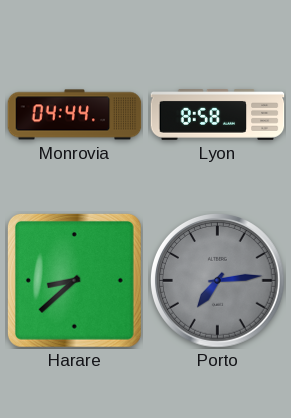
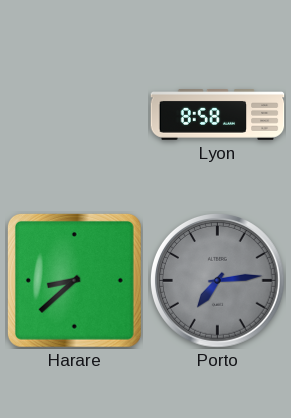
Monrovia: 04:44 -> none
